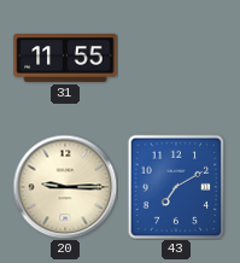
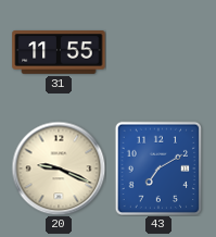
20: 9:15 -> 9:19
